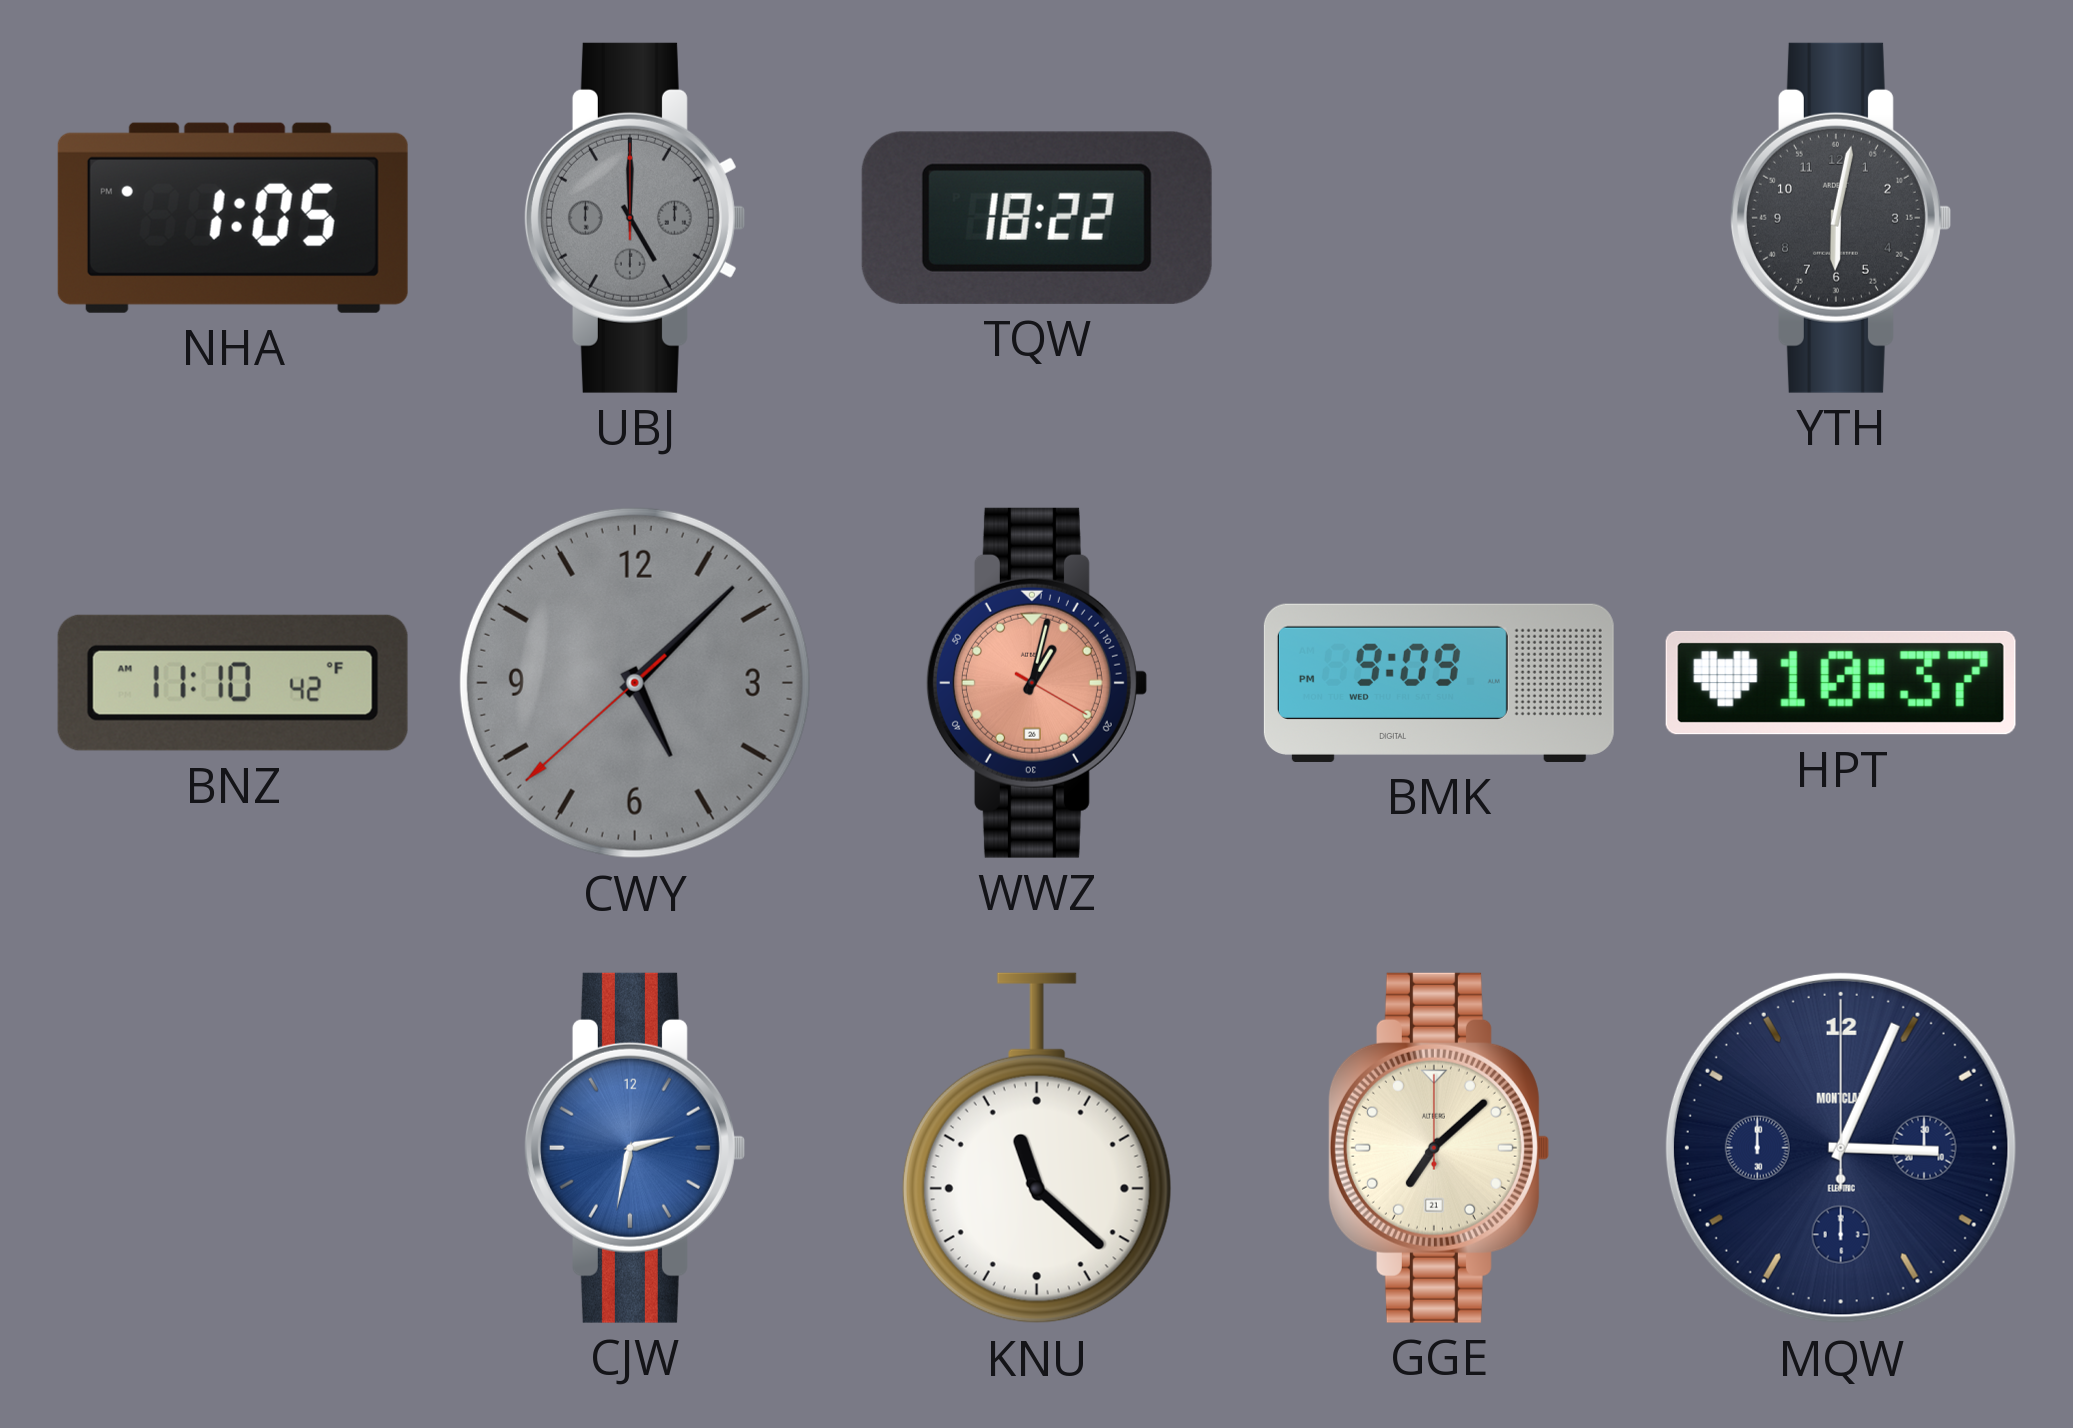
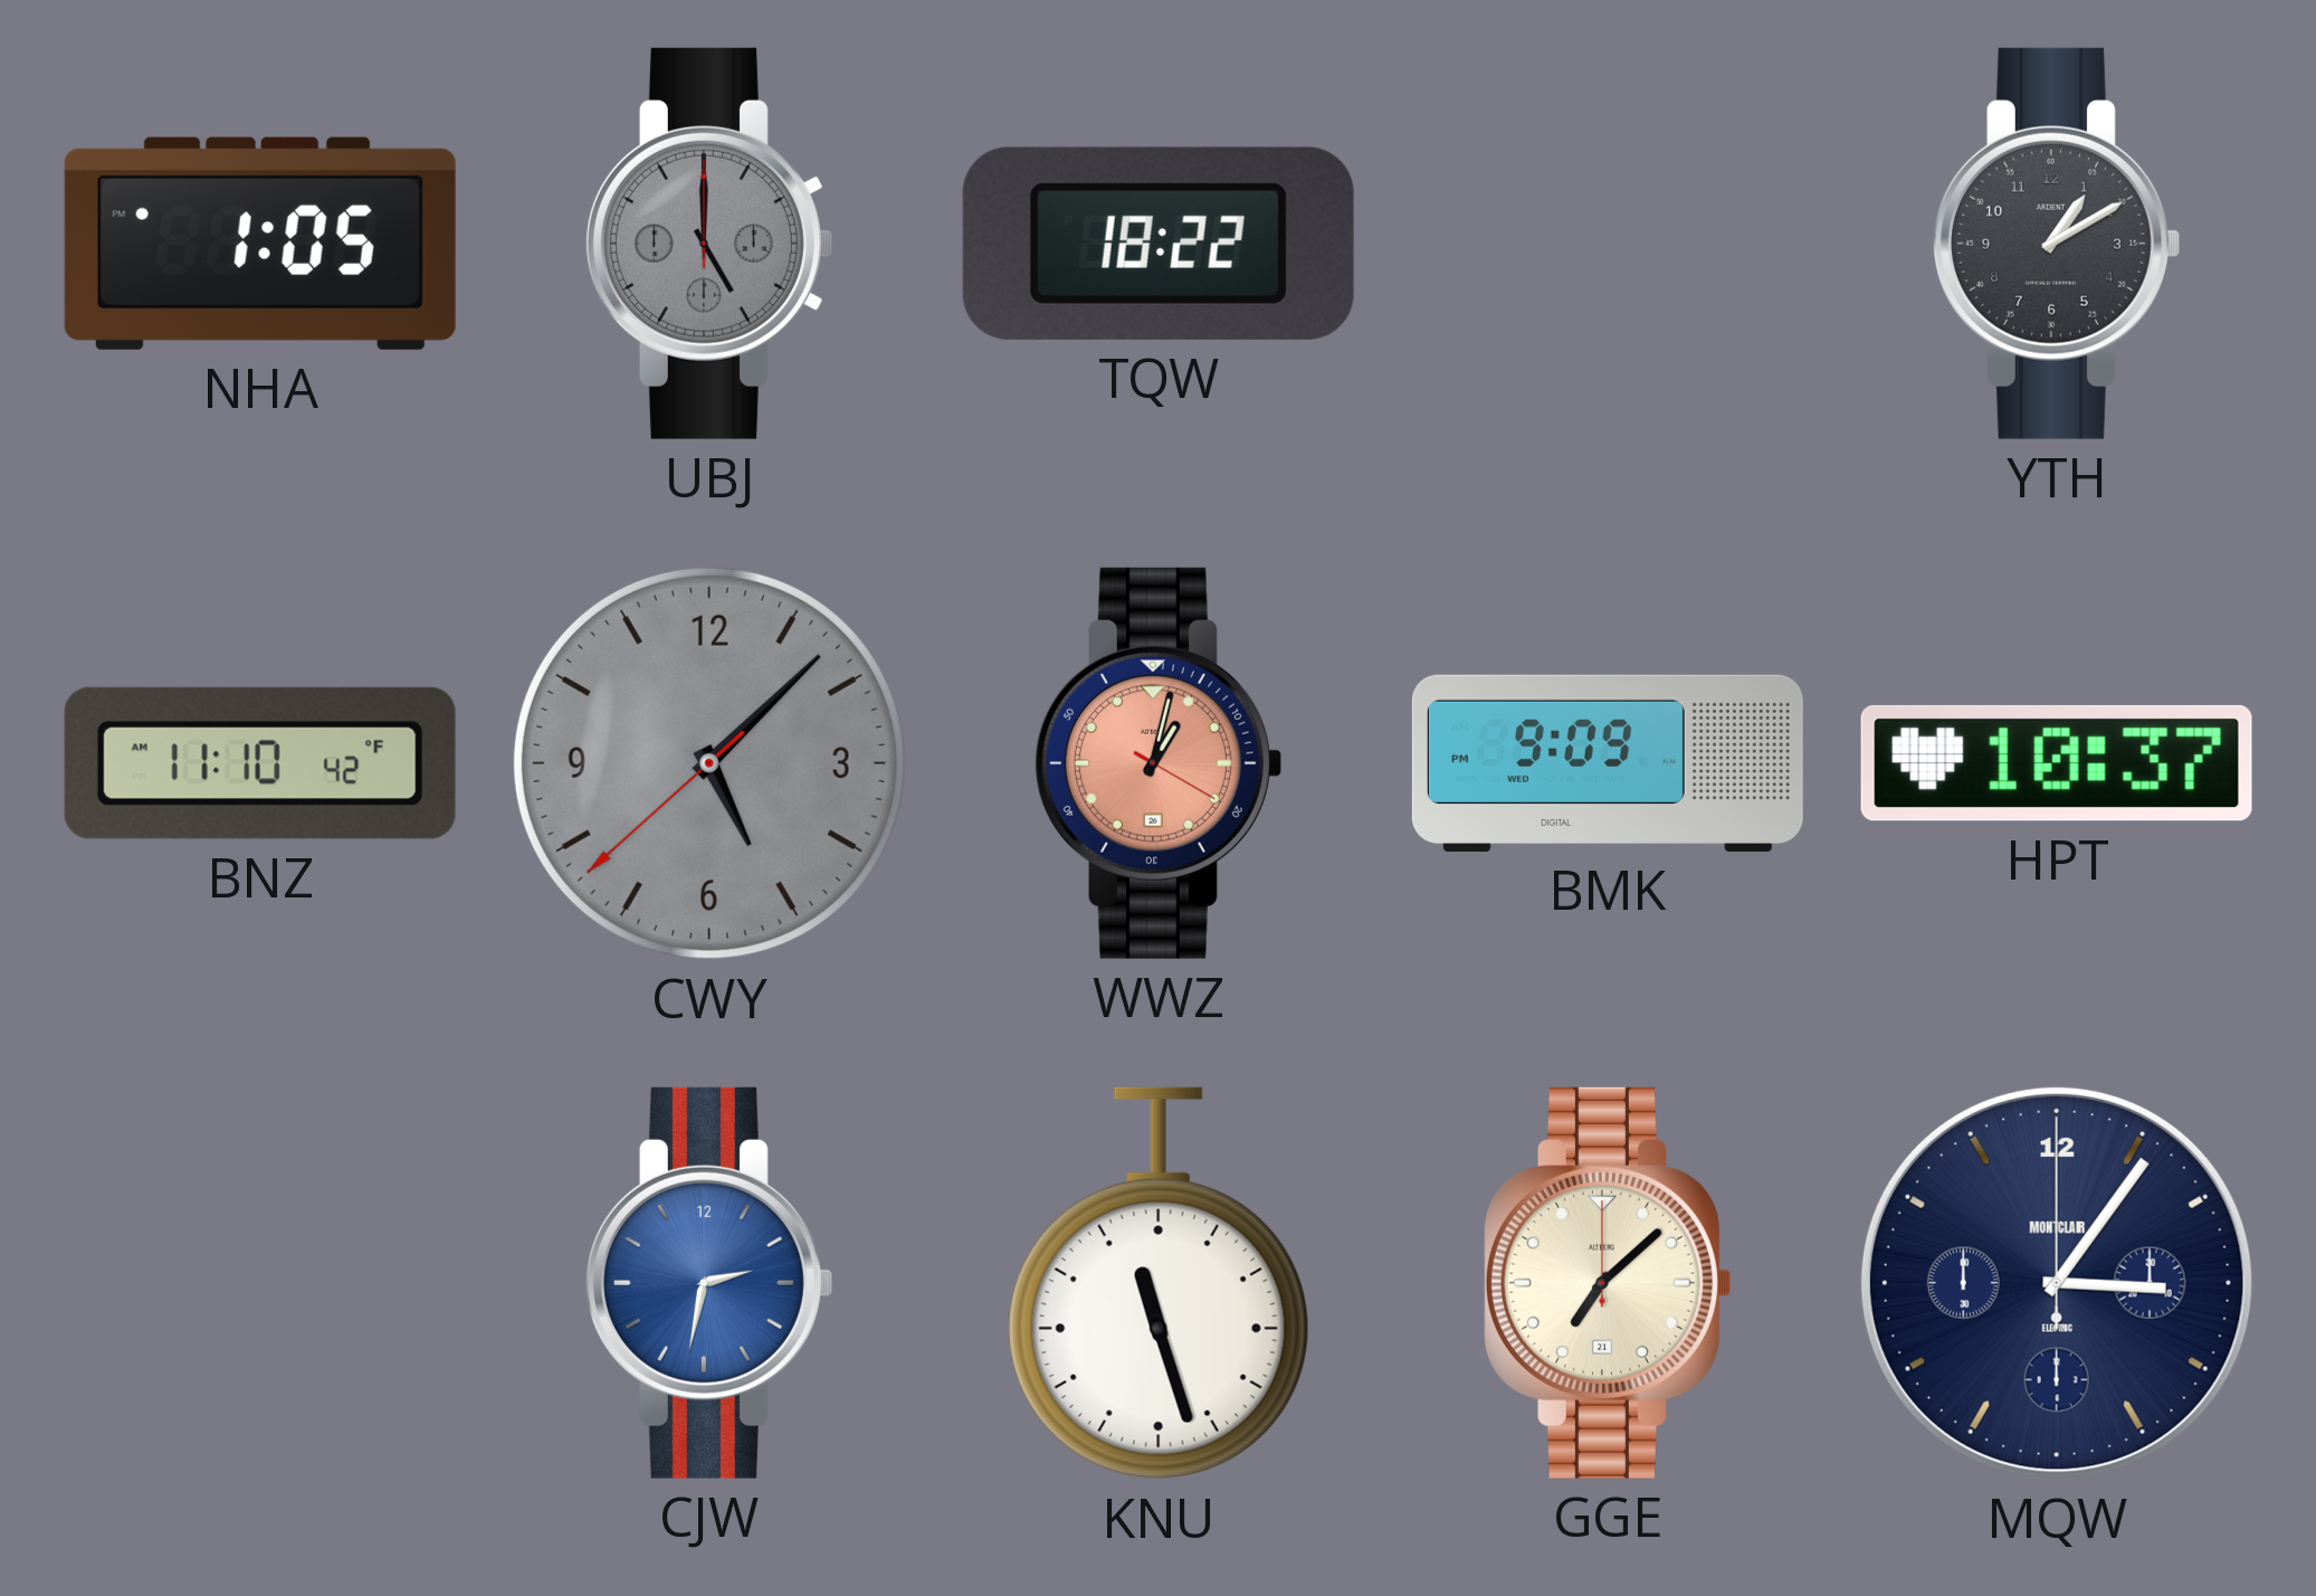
YTH: 6:02 -> 1:10
KNU: 11:22 -> 11:27
MQW: 3:04 -> 3:06
